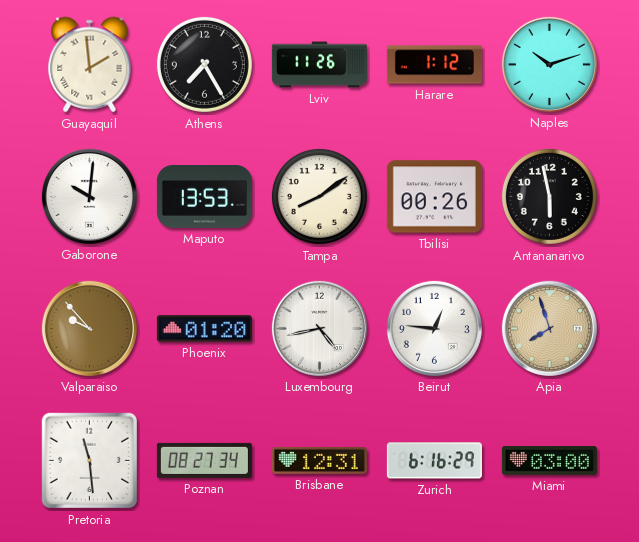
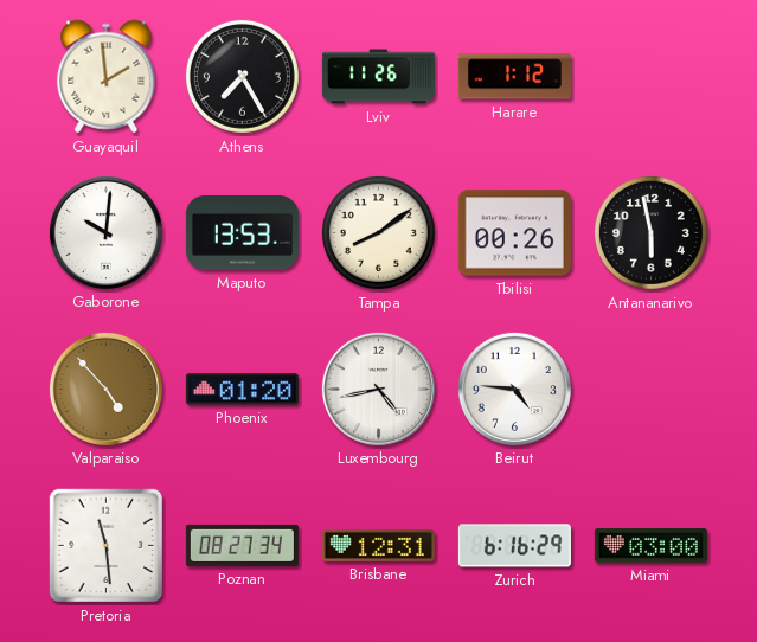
Naples: 10:12 -> none
Valparaiso: 9:53 -> 4:53
Beirut: 12:46 -> 4:46
Apia: 7:57 -> none
